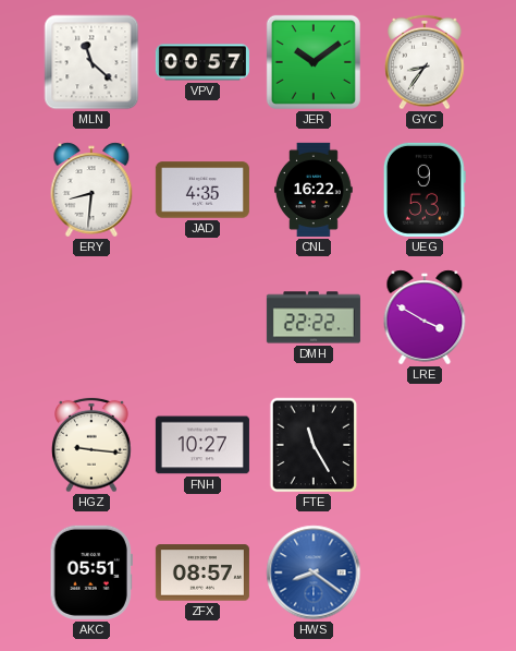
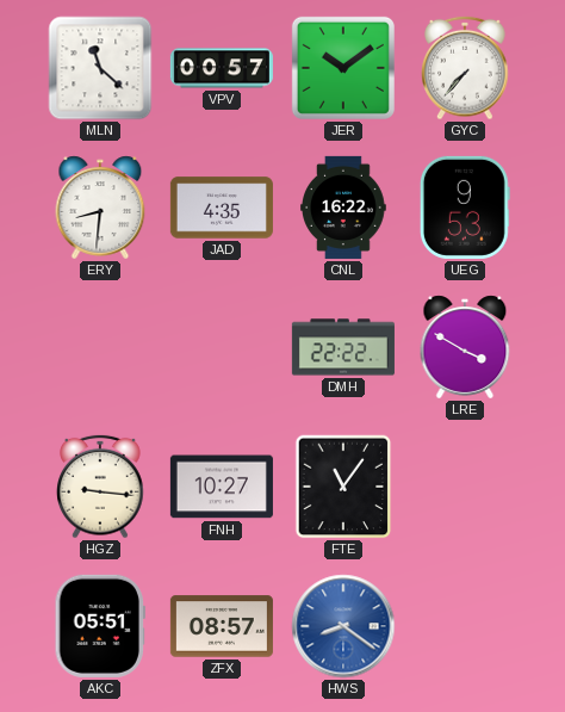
GYC: 8:36 -> 7:37
FTE: 11:25 -> 11:06
